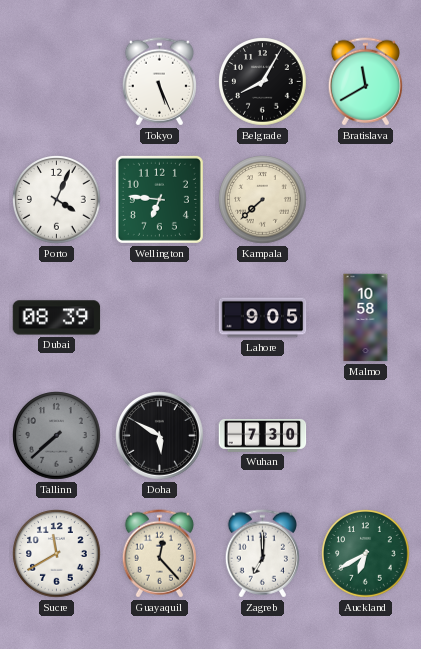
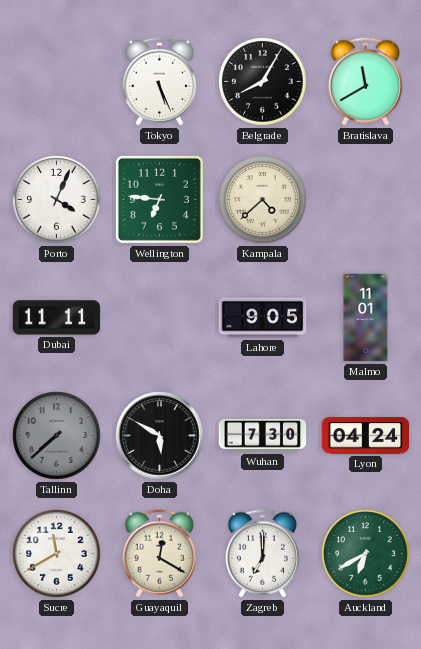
Kampala: 7:38 -> 4:38
Dubai: 08:39 -> 11:11
Malmo: 10:58 -> 11:01
Lyon: none -> 04:24
Guayaquil: 12:23 -> 12:20
